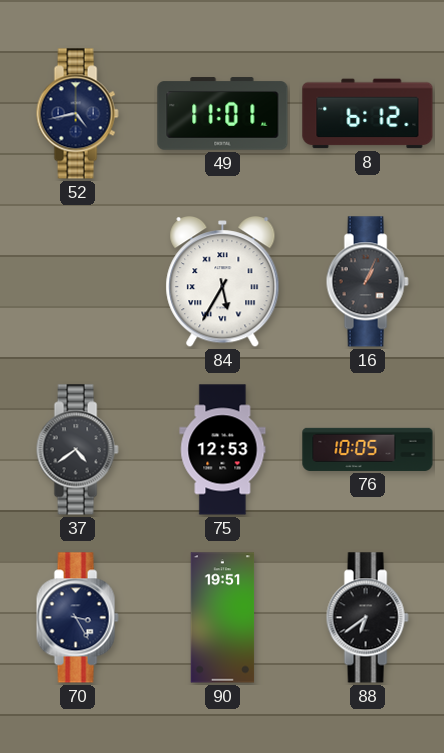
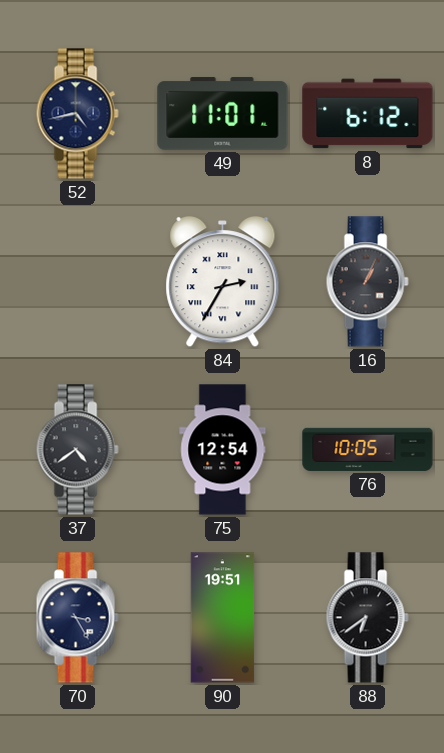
84: 5:35 -> 2:35
75: 12:53 -> 12:54
